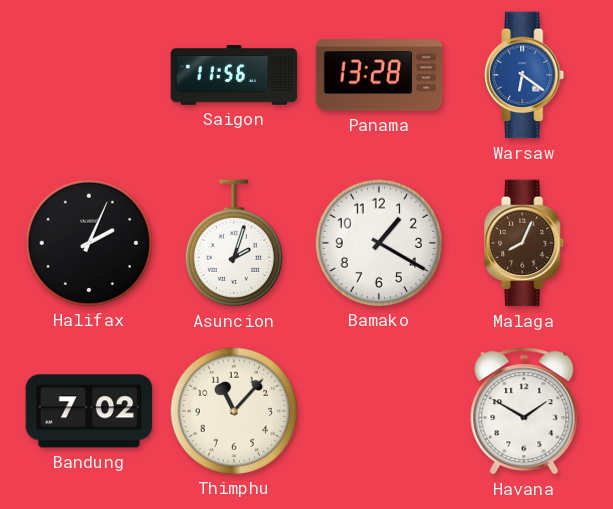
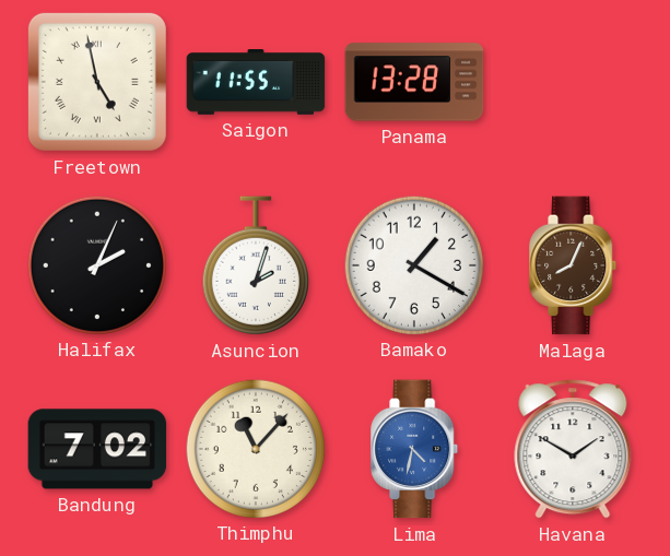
Freetown: none -> 4:58
Saigon: 11:56 -> 11:55
Warsaw: 6:21 -> none
Lima: none -> 4:32
